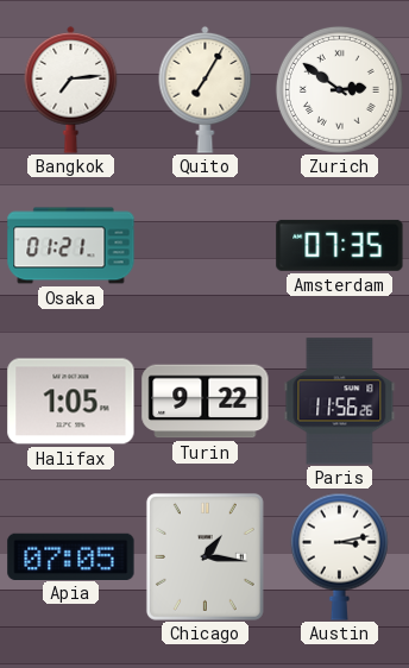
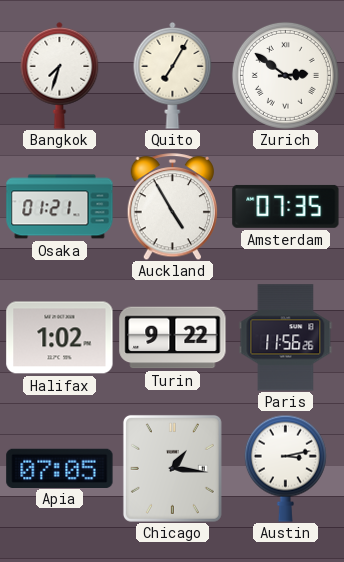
Bangkok: 7:14 -> 7:33
Auckland: none -> 4:55
Halifax: 1:05 -> 1:02
